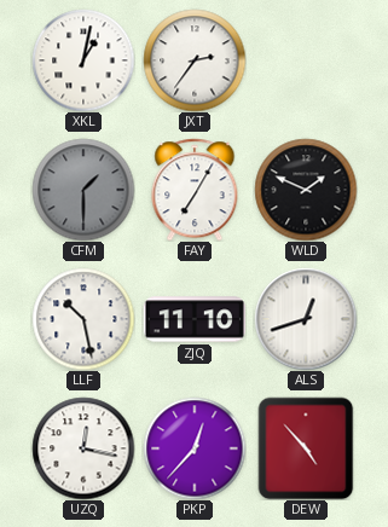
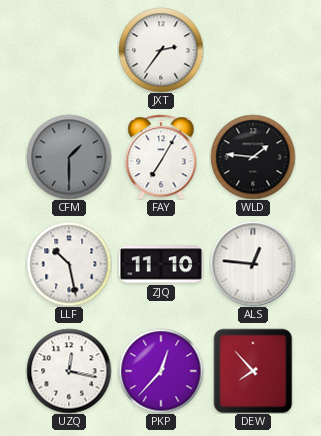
XKL: 1:02 -> none
WLD: 1:49 -> 1:46
ALS: 12:42 -> 12:46
DEW: 4:53 -> 7:53
